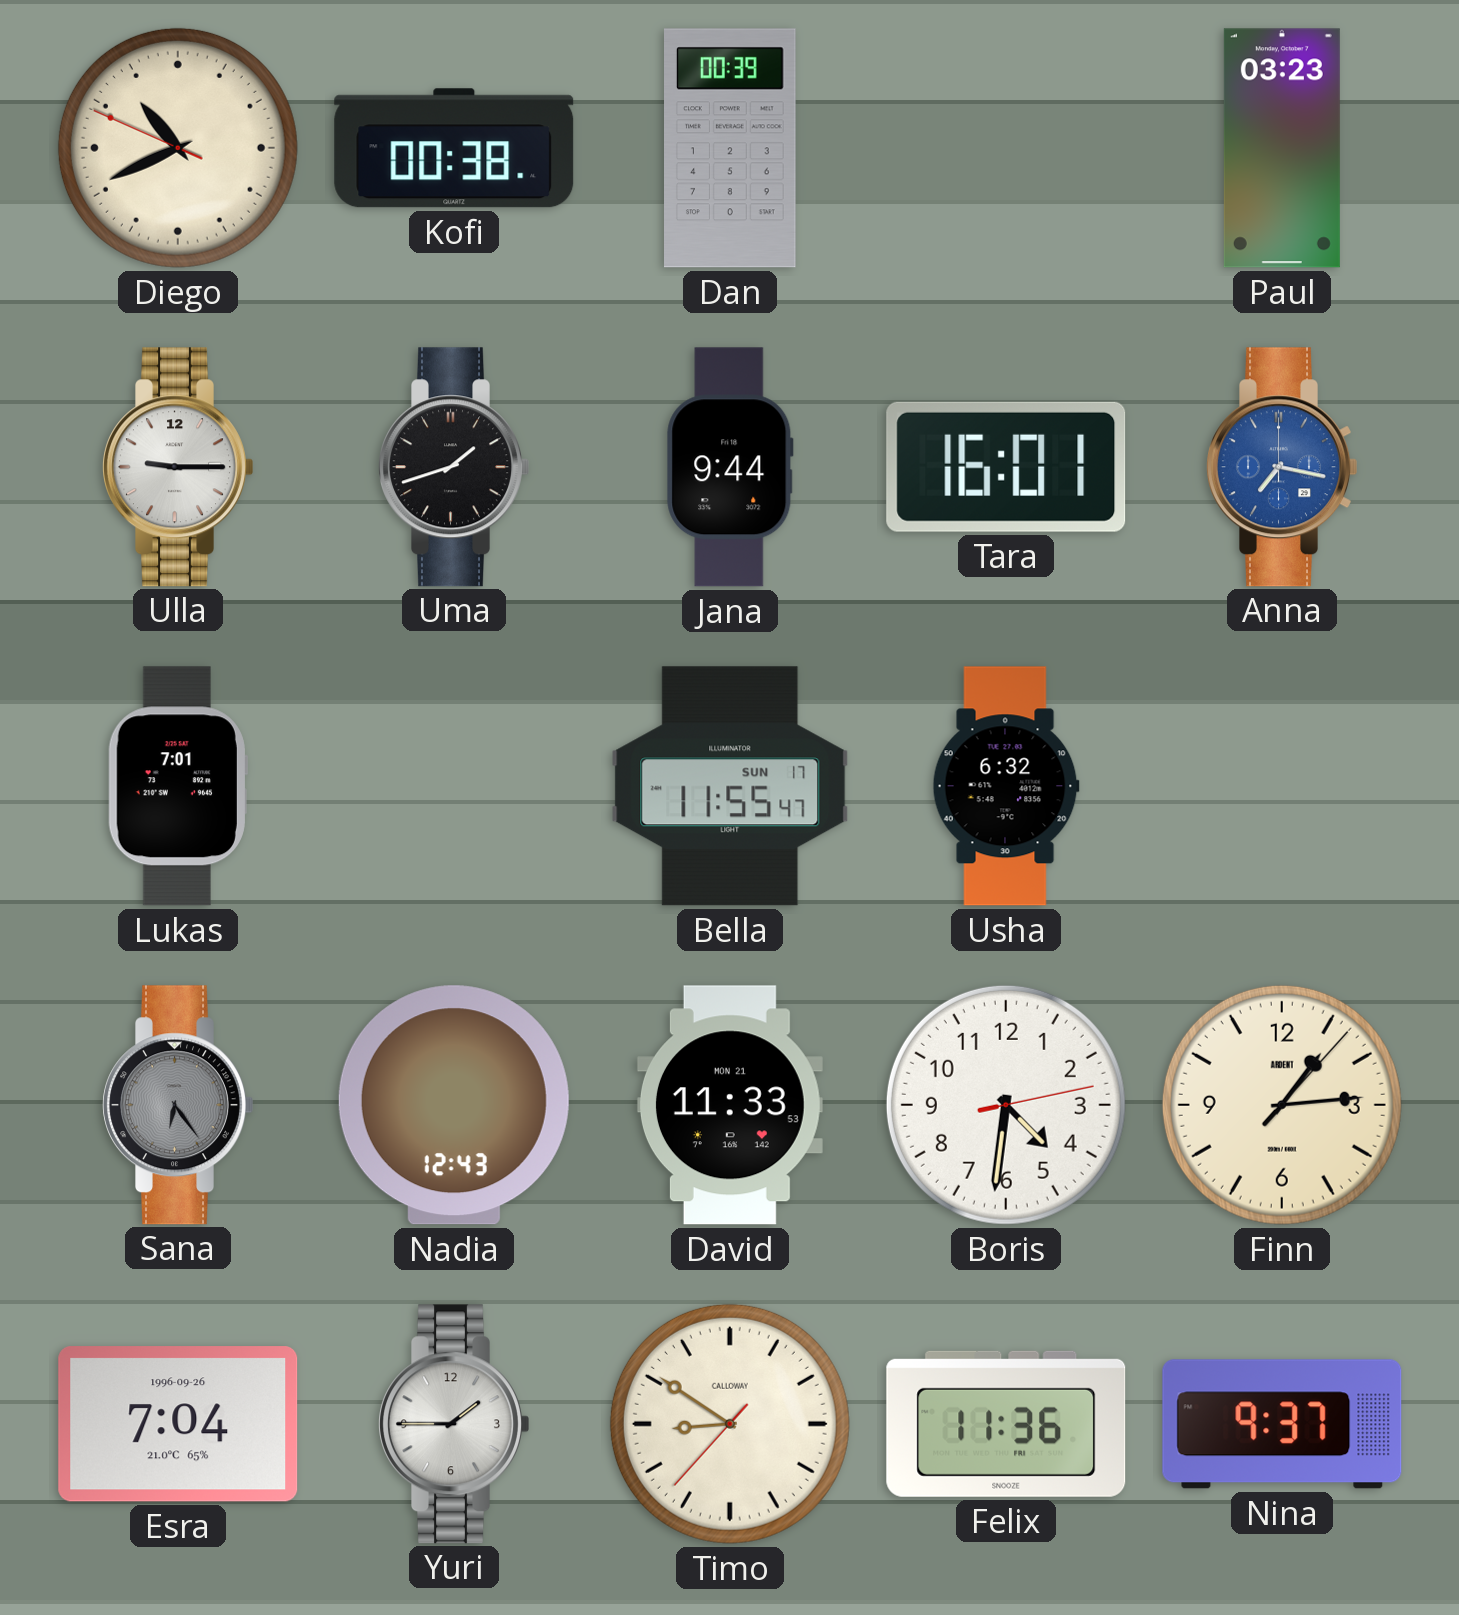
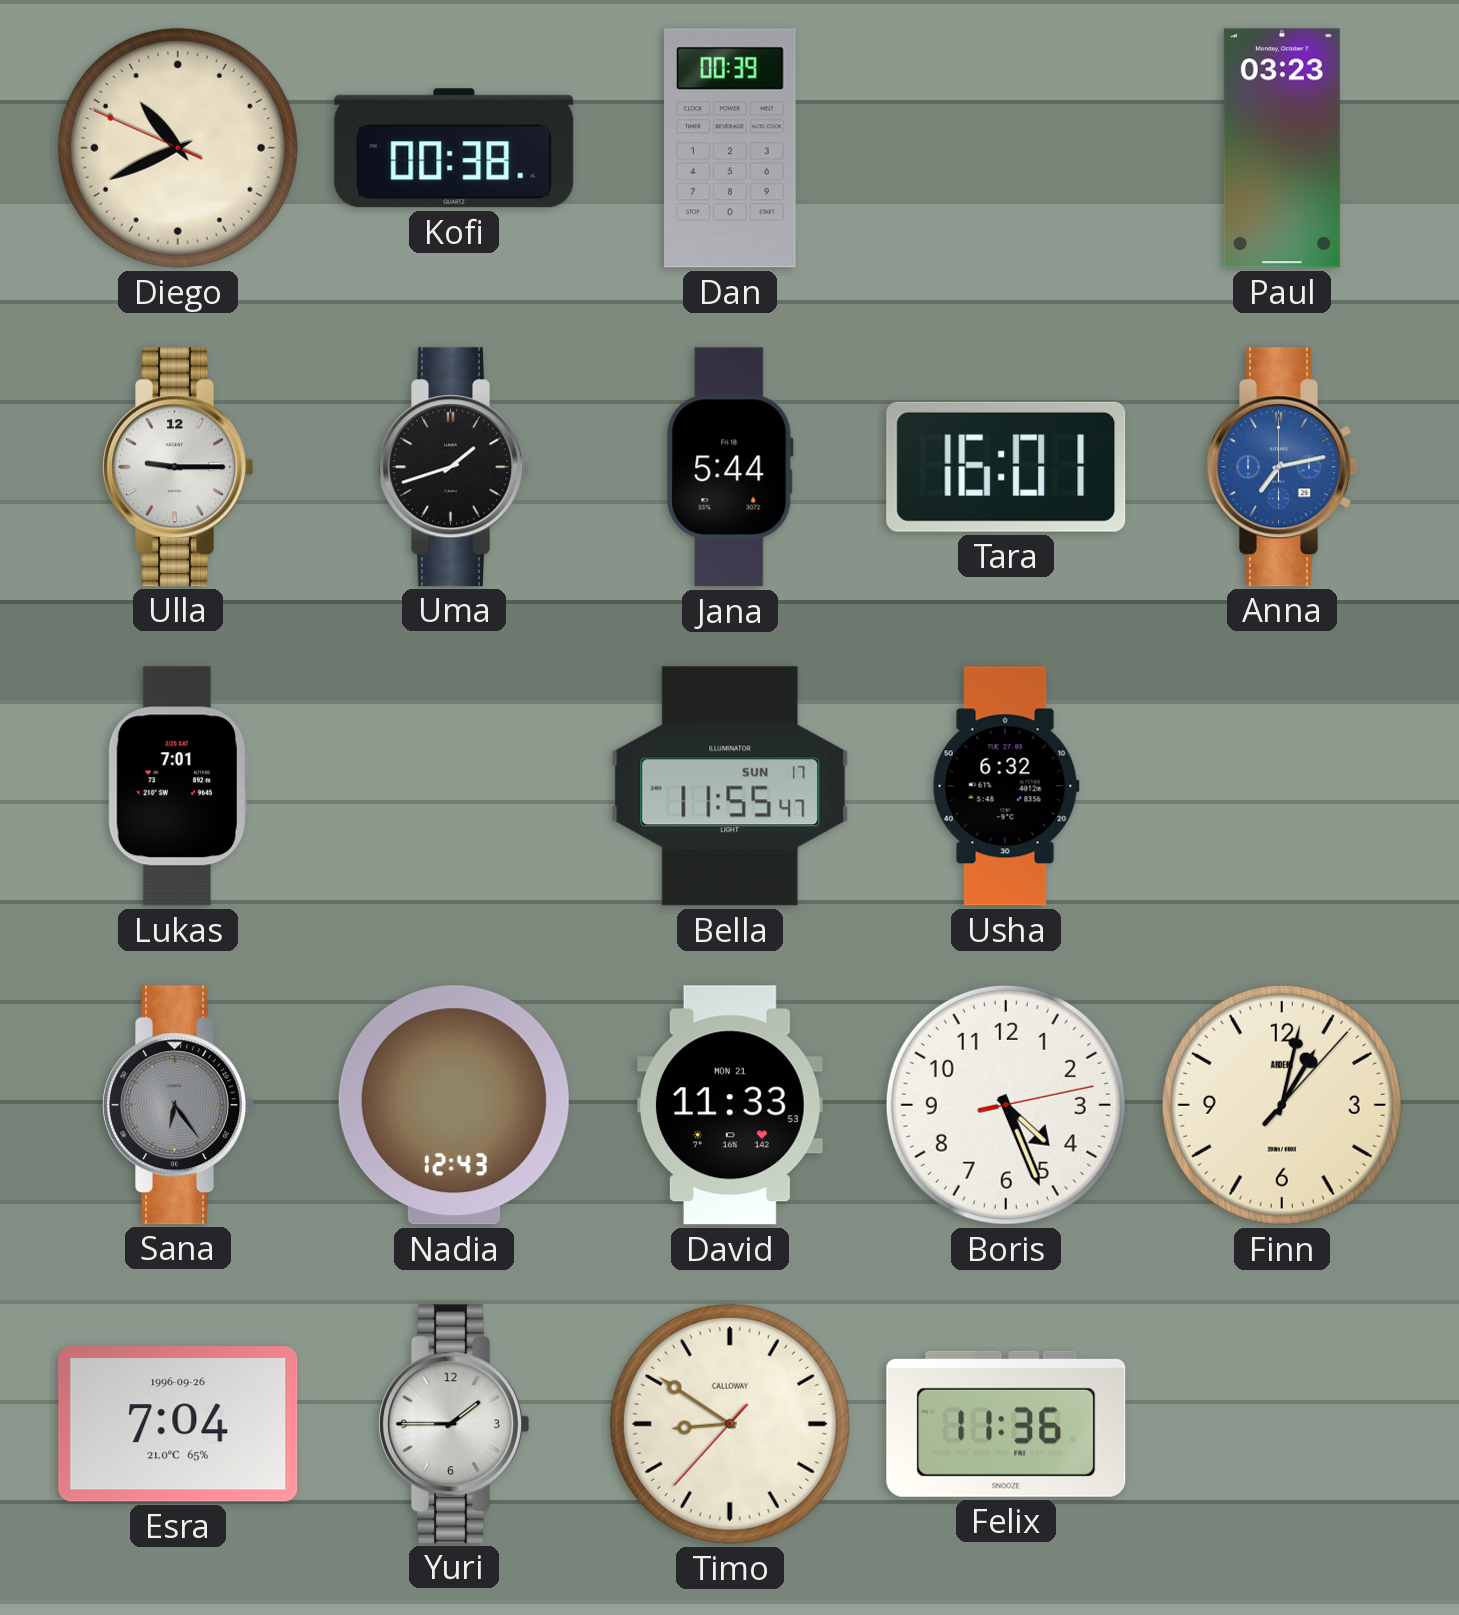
Jana: 9:44 -> 5:44
Anna: 7:17 -> 7:13
Boris: 4:31 -> 4:26
Finn: 1:14 -> 1:02
Nina: 9:37 -> none
